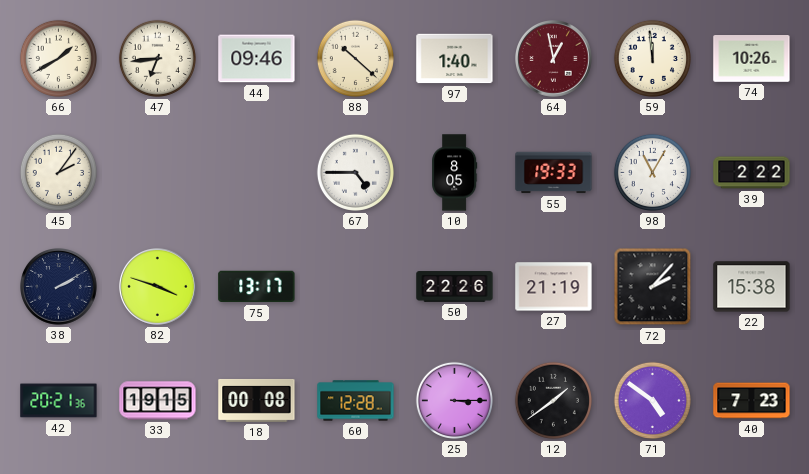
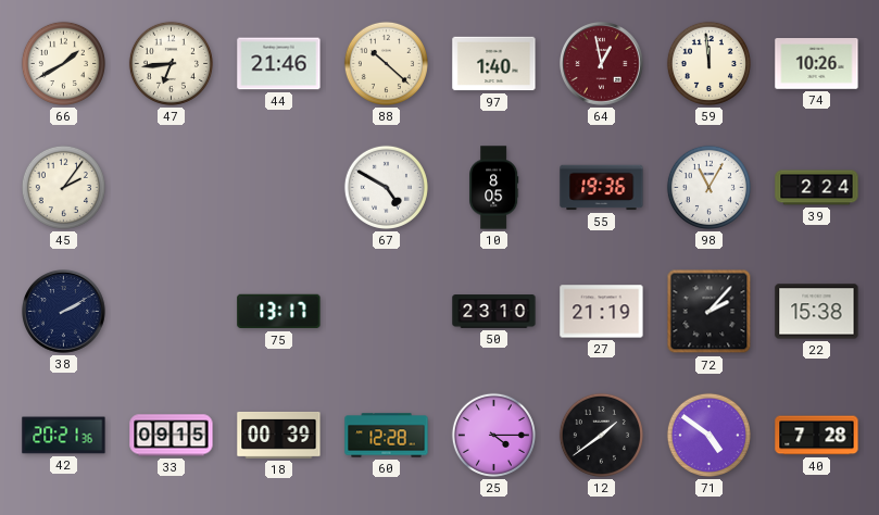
44: 09:46 -> 21:46
67: 4:45 -> 4:50
55: 19:33 -> 19:36
39: 2:22 -> 2:24
82: 3:48 -> none
50: 22:26 -> 23:10
33: 19:15 -> 09:15
18: 00:08 -> 00:39
25: 3:15 -> 4:15
40: 7:23 -> 7:28
